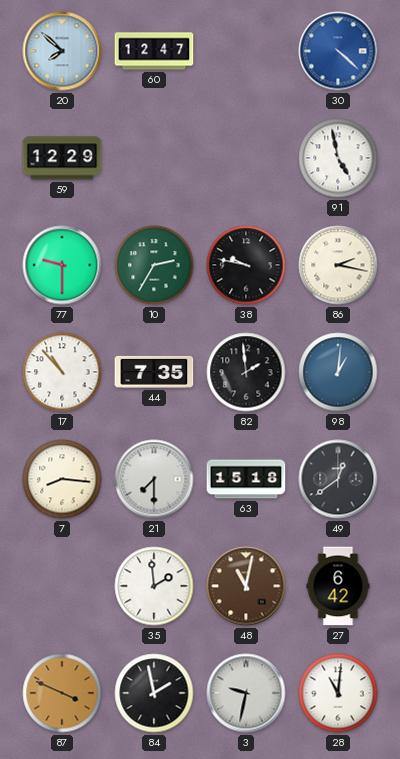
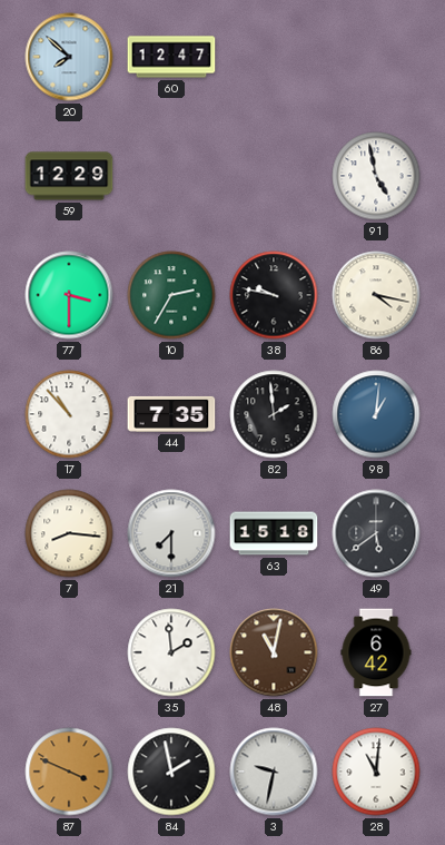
30: 4:22 -> none
77: 9:30 -> 3:30
86: 2:17 -> 4:17
49: 12:39 -> 5:39
